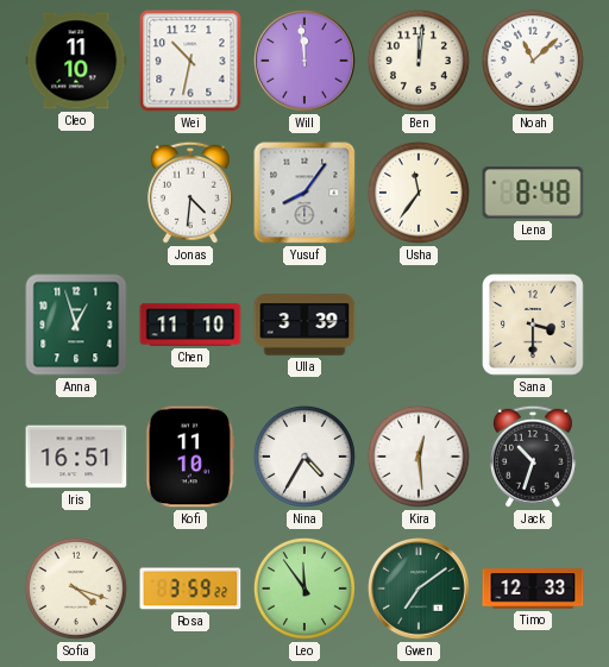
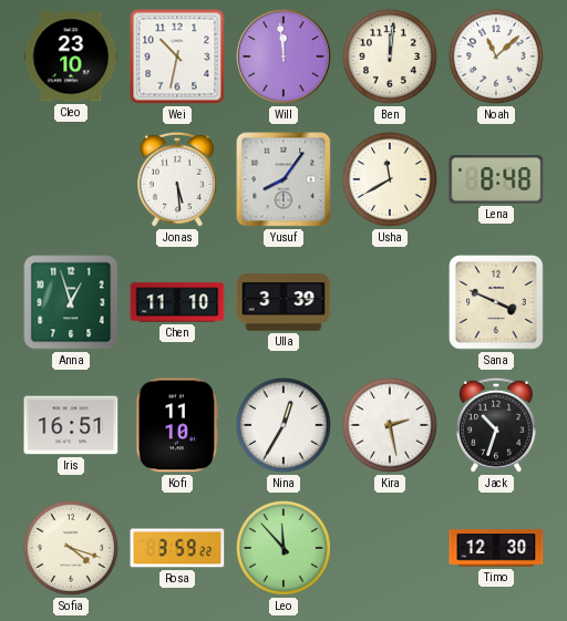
Cleo: 11:10 -> 23:10
Jonas: 4:31 -> 5:29
Usha: 11:36 -> 11:40
Sana: 3:30 -> 3:49
Nina: 4:35 -> 12:35
Kira: 12:29 -> 2:28
Leo: 11:54 -> 11:53
Gwen: 7:09 -> none
Timo: 12:33 -> 12:30
